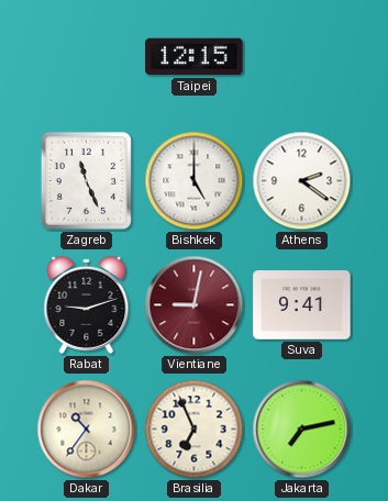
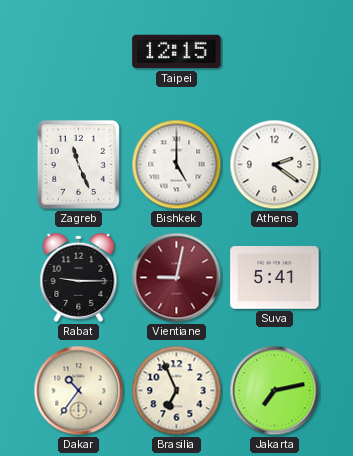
Rabat: 9:12 -> 9:15
Suva: 9:41 -> 5:41
